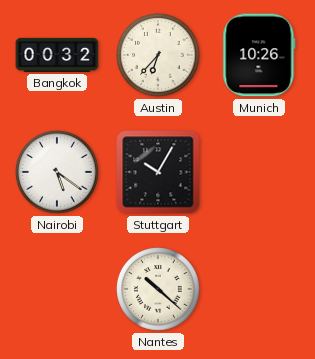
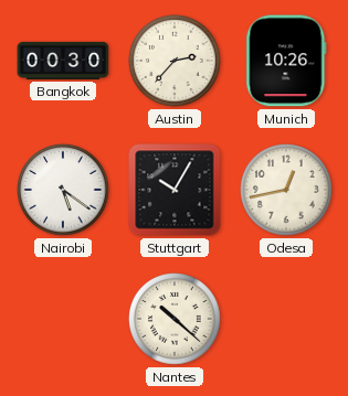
Bangkok: 00:32 -> 00:30
Austin: 6:37 -> 2:37
Odesa: none -> 12:43
